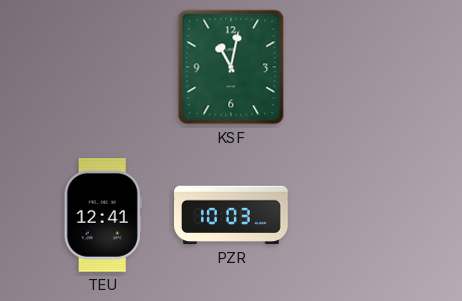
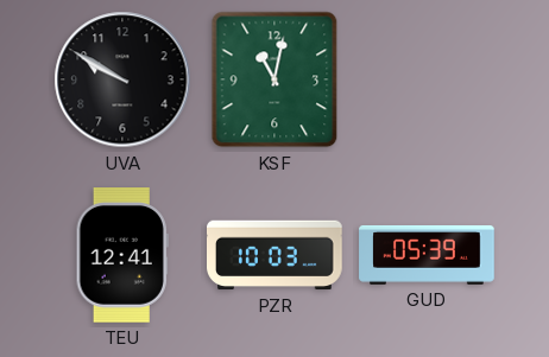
UVA: none -> 9:50
GUD: none -> 05:39
